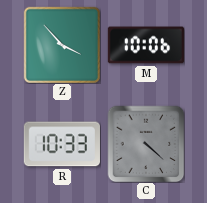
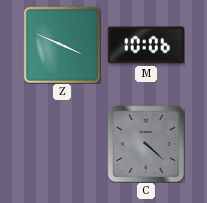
Z: 3:53 -> 3:49
R: 10:33 -> none
